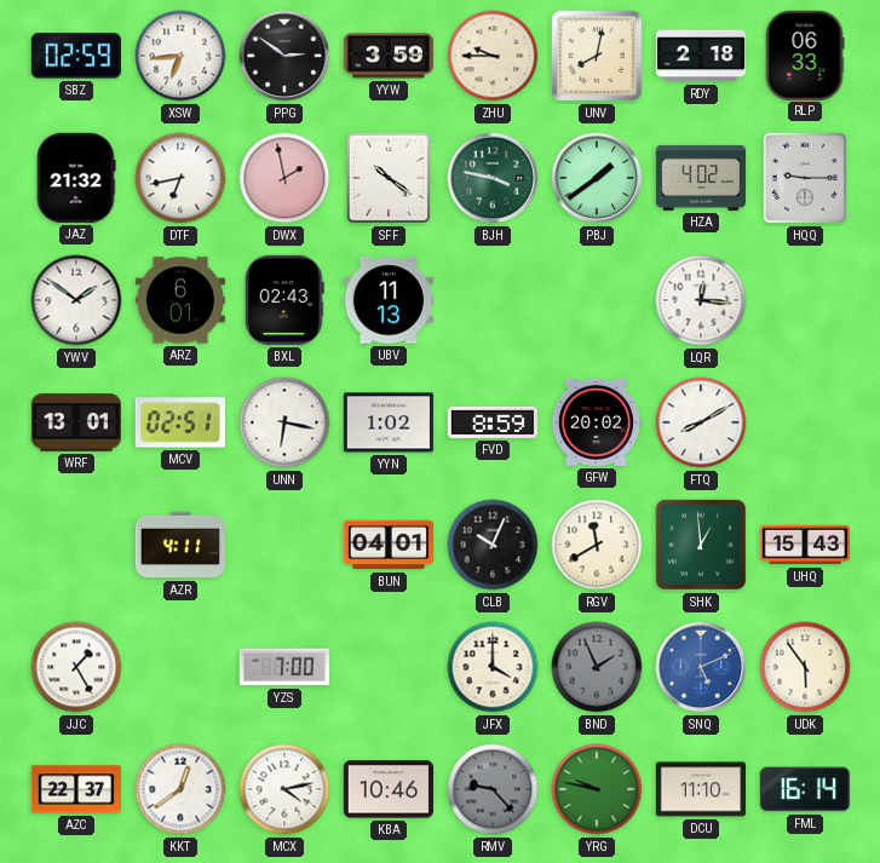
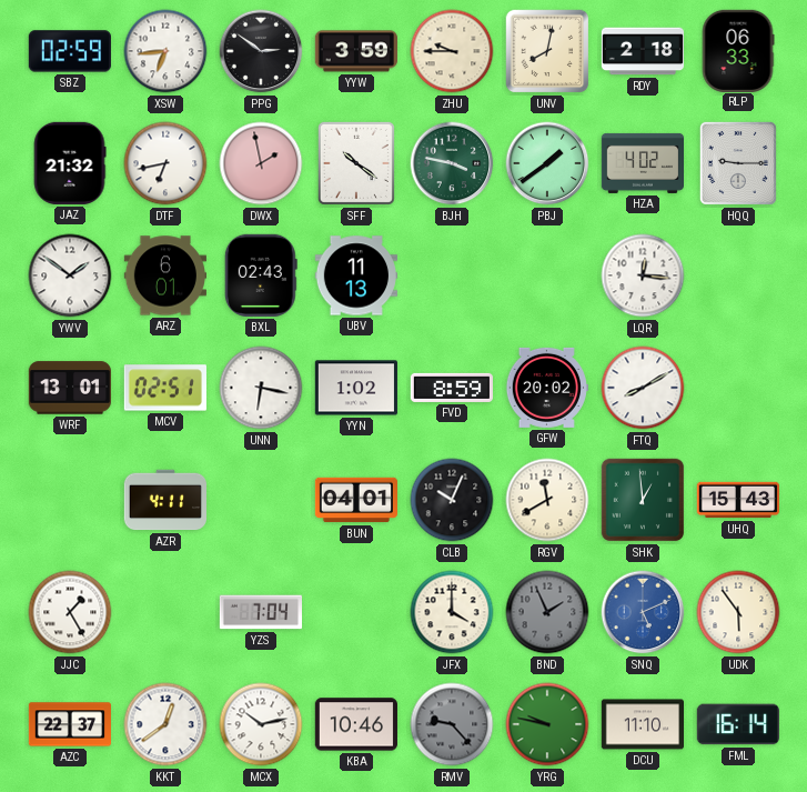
YZS: 7:00 -> 7:04
MCX: 4:13 -> 10:13
